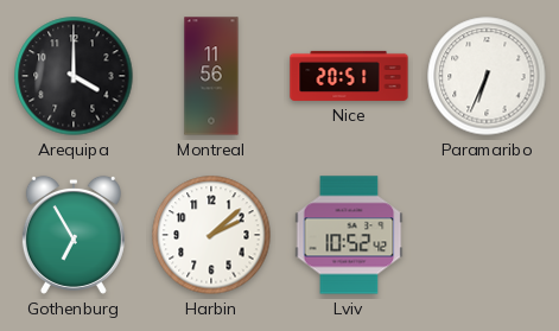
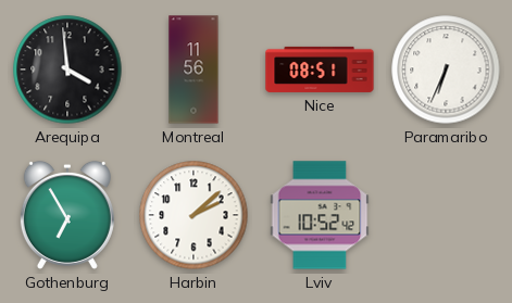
Arequipa: 4:00 -> 3:59
Nice: 20:51 -> 08:51
